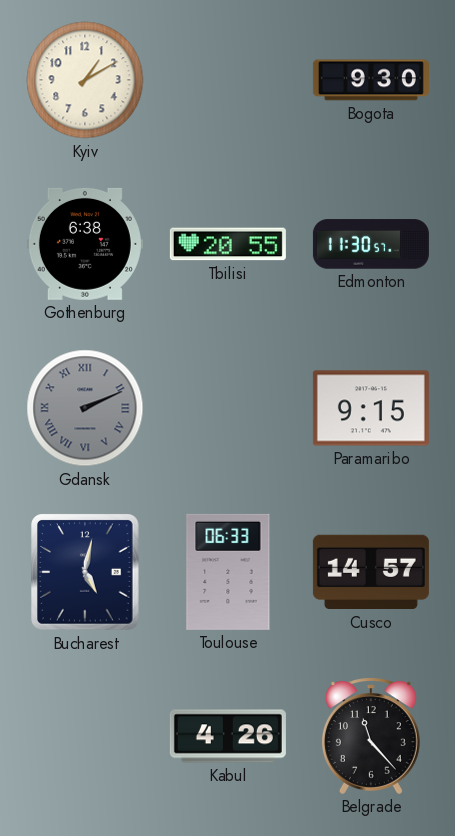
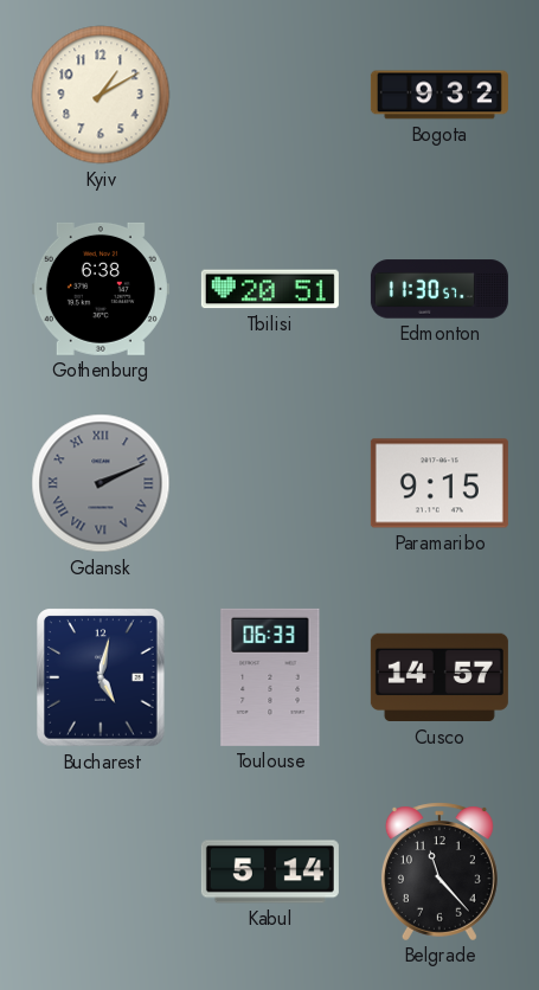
Bogota: 9:30 -> 9:32
Tbilisi: 20:55 -> 20:51
Kabul: 4:26 -> 5:14
